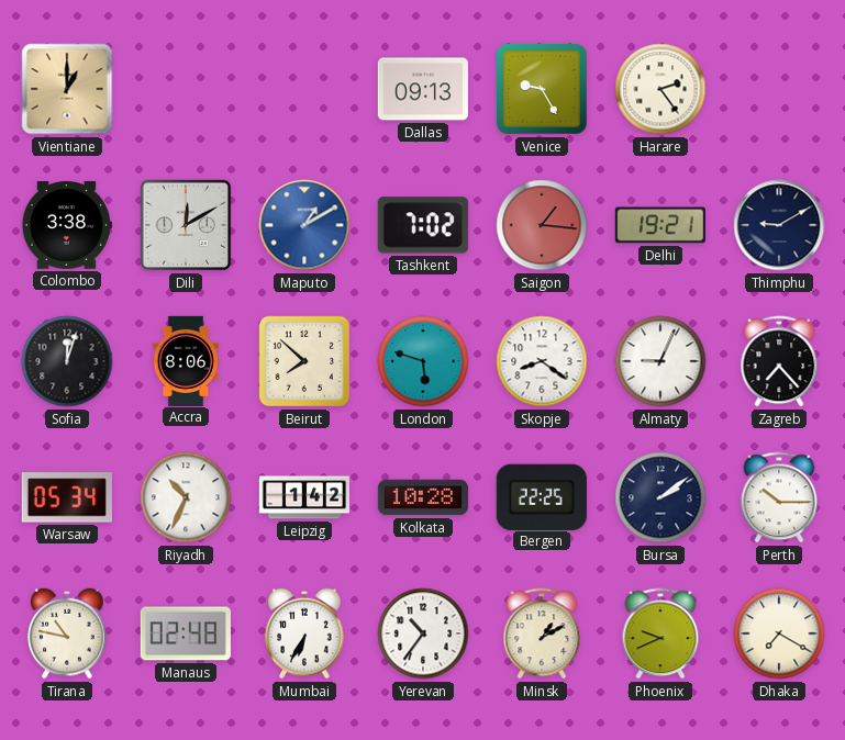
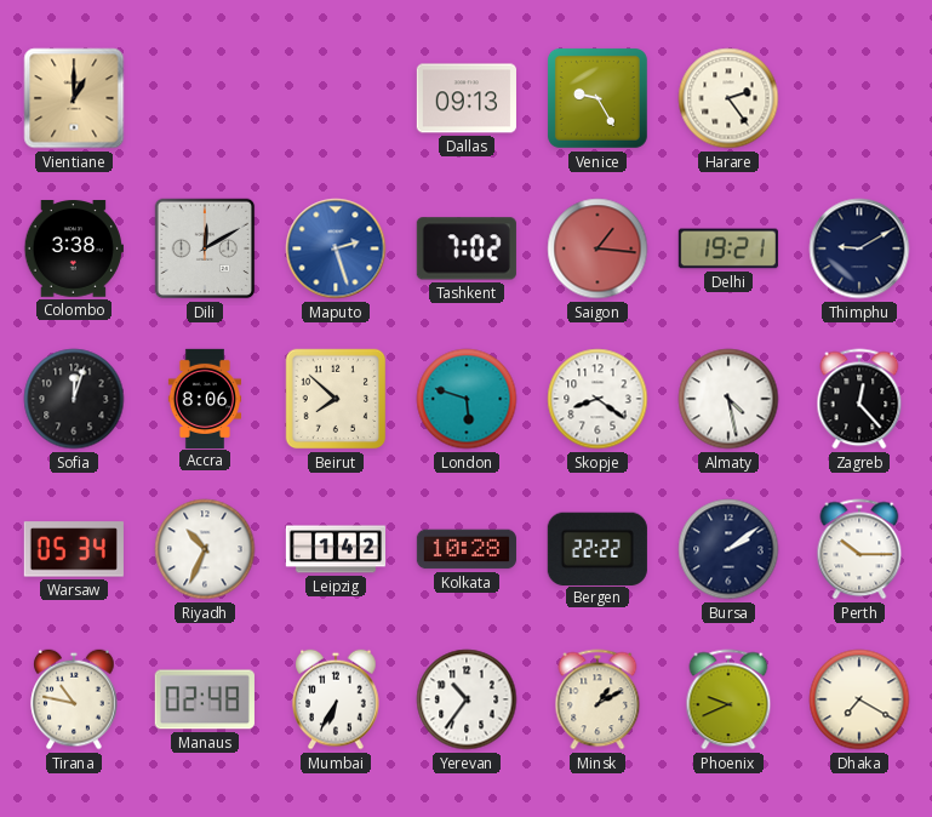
Maputo: 1:10 -> 2:27
Almaty: 9:04 -> 4:28
Zagreb: 7:23 -> 12:23
Bergen: 22:25 -> 22:22
